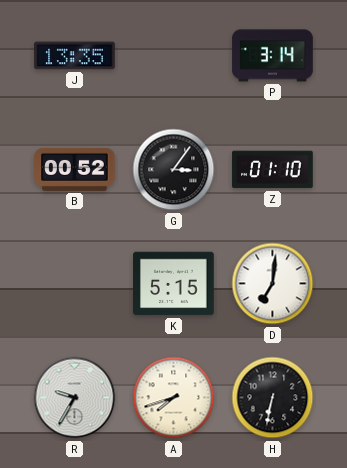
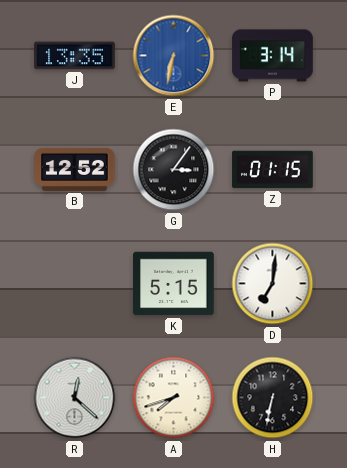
E: none -> 6:32
B: 00:52 -> 12:52
Z: 01:10 -> 01:15
R: 9:35 -> 12:22
